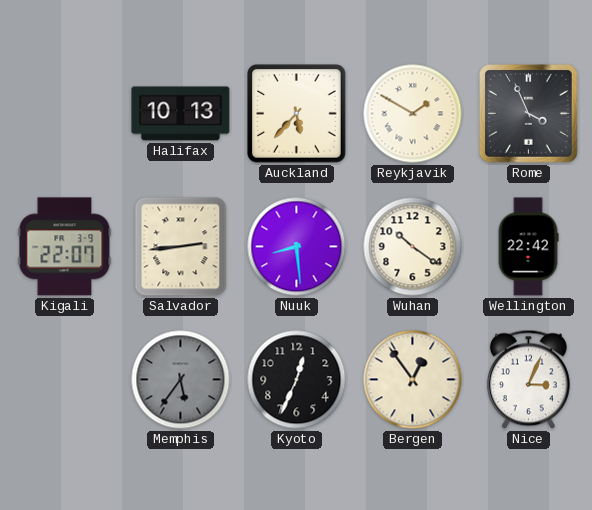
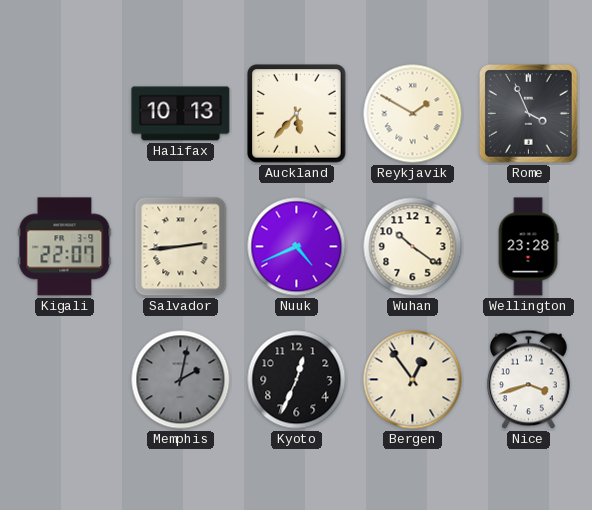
Nuuk: 8:29 -> 4:41
Wellington: 22:42 -> 23:28
Memphis: 5:36 -> 2:02
Nice: 3:04 -> 3:42
